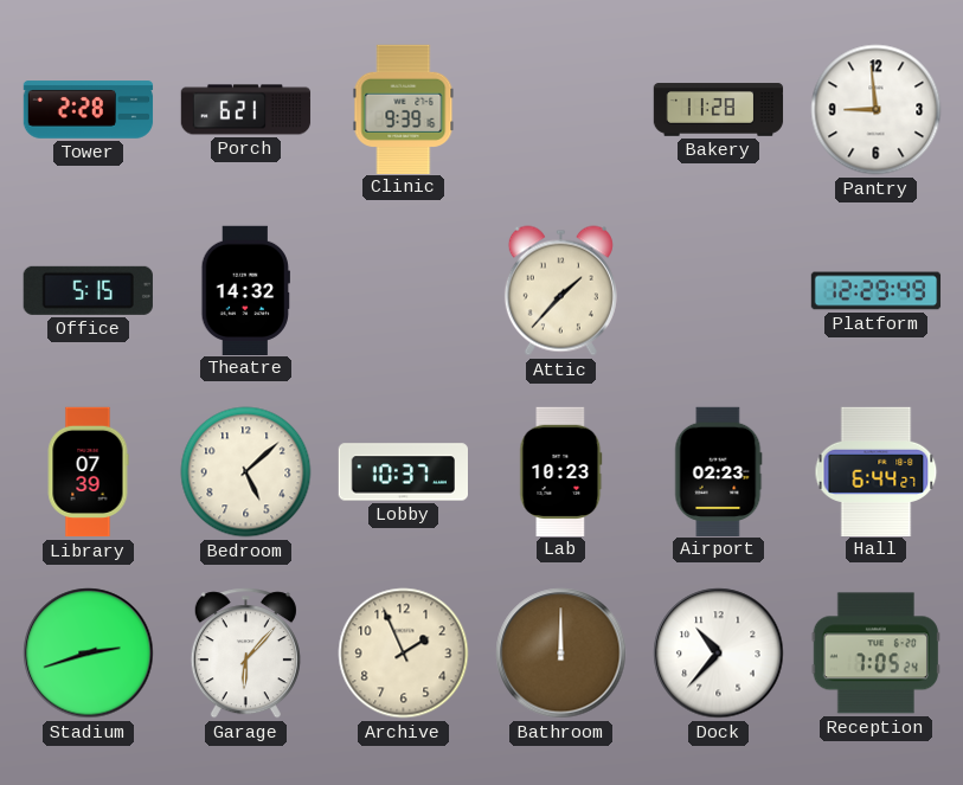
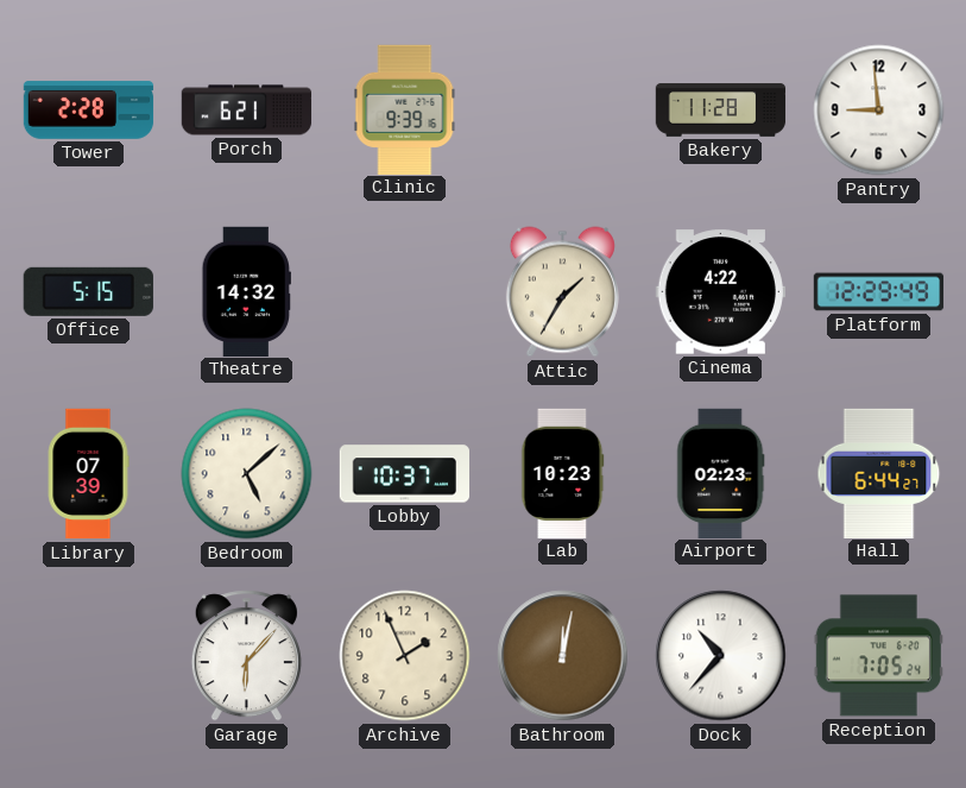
Attic: 1:37 -> 1:35
Cinema: none -> 4:22
Stadium: 2:42 -> none
Bathroom: 12:00 -> 12:02
